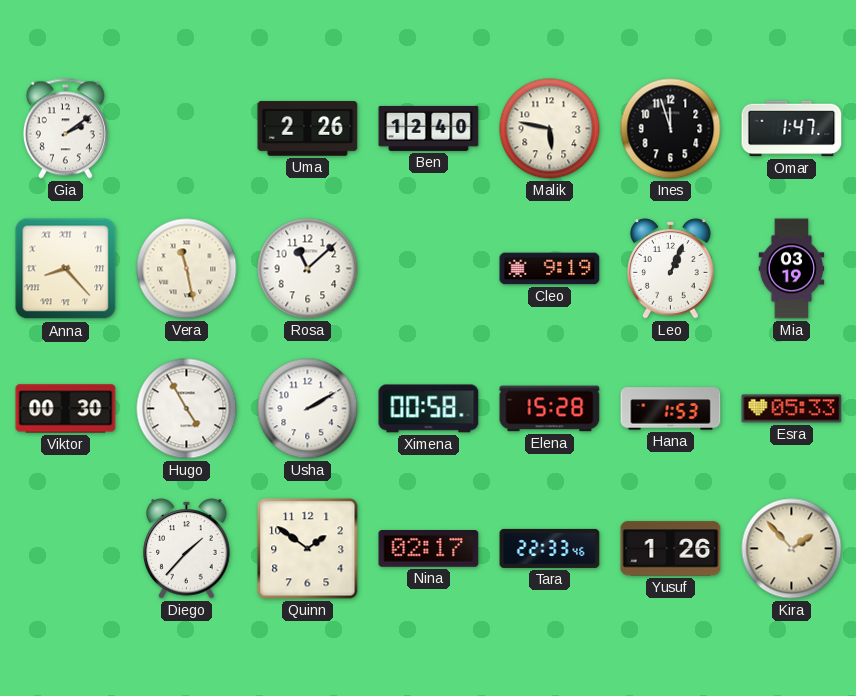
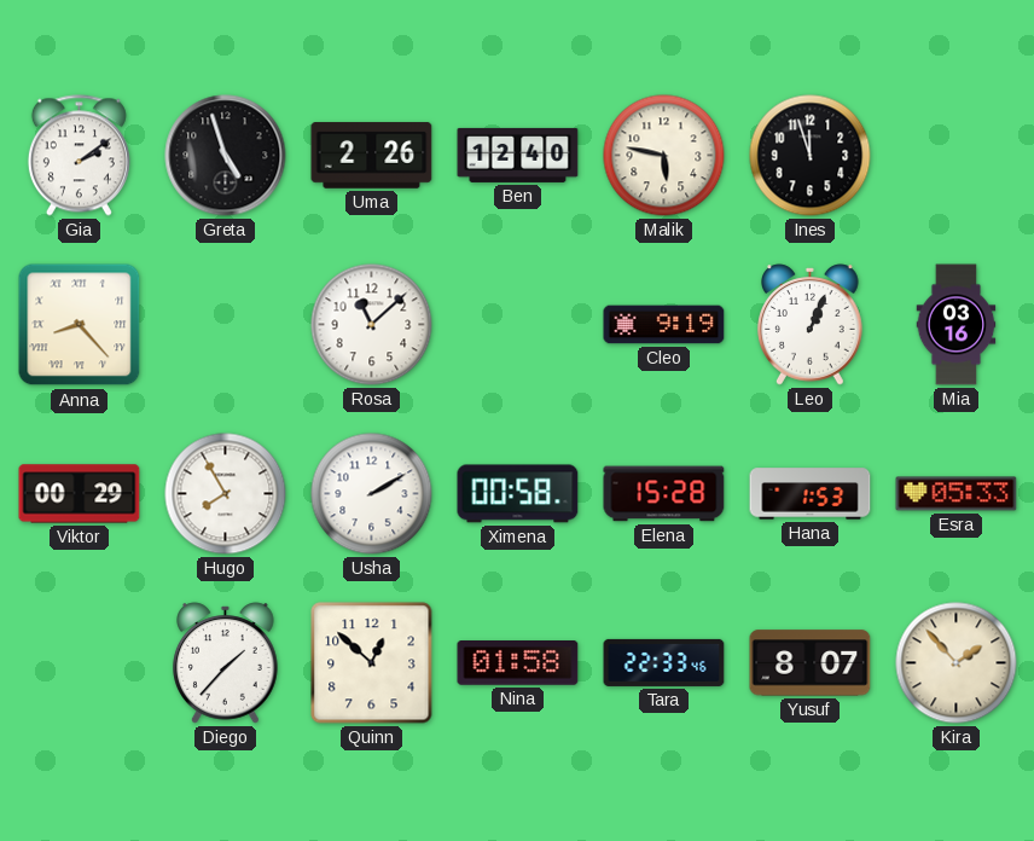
Greta: none -> 4:57
Omar: 1:47 -> none
Vera: 11:28 -> none
Mia: 03:19 -> 03:16
Viktor: 00:30 -> 00:29
Hugo: 4:55 -> 7:55
Quinn: 1:51 -> 12:52
Nina: 02:17 -> 01:58
Yusuf: 1:26 -> 8:07
